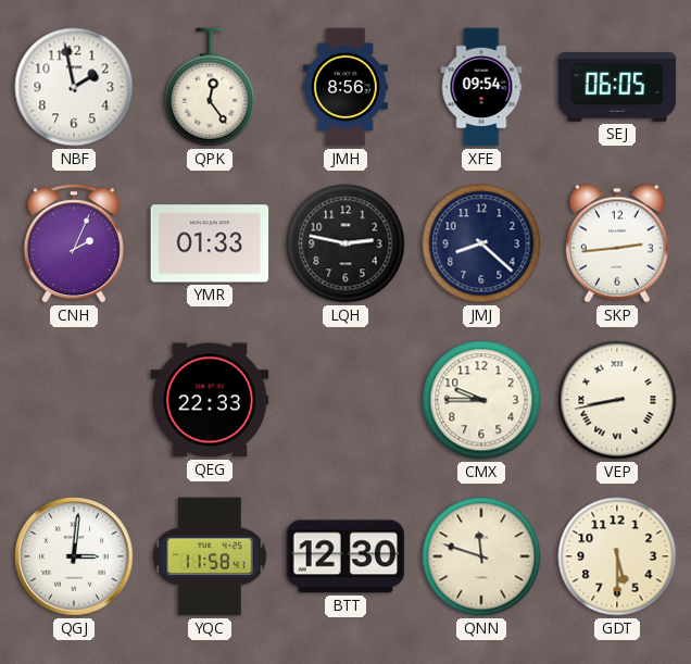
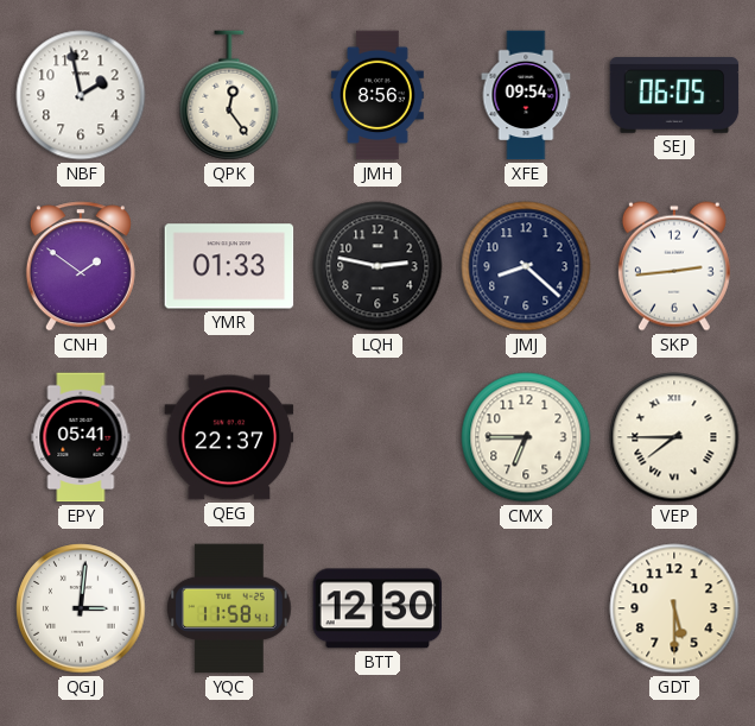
CNH: 2:04 -> 1:51
EPY: none -> 05:41
QEG: 22:33 -> 22:37
CMX: 9:45 -> 6:45
VEP: 8:43 -> 7:45
QNN: 11:48 -> none
